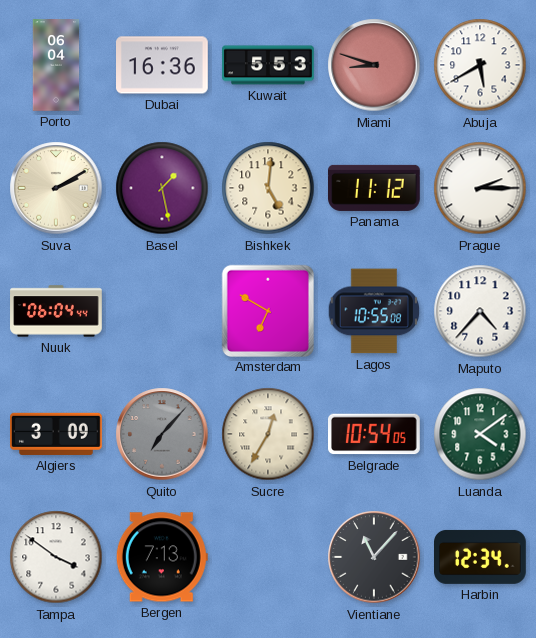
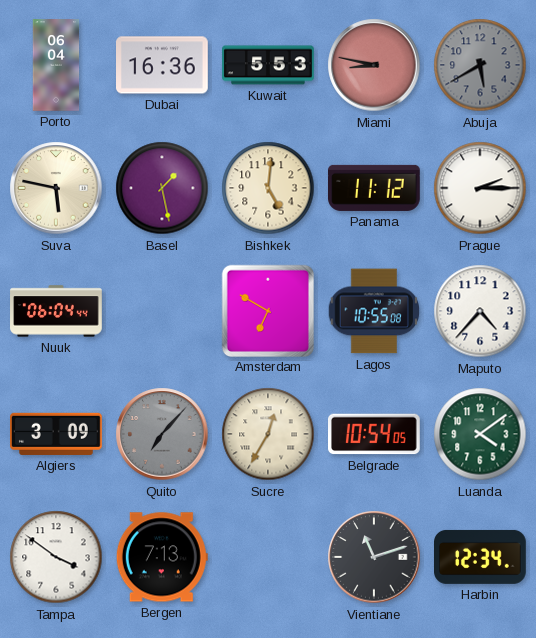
Miami: 8:48 -> 8:47
Abuja dial: white -> grey
Suva: 2:10 -> 5:47
Vientiane: 11:07 -> 11:12
